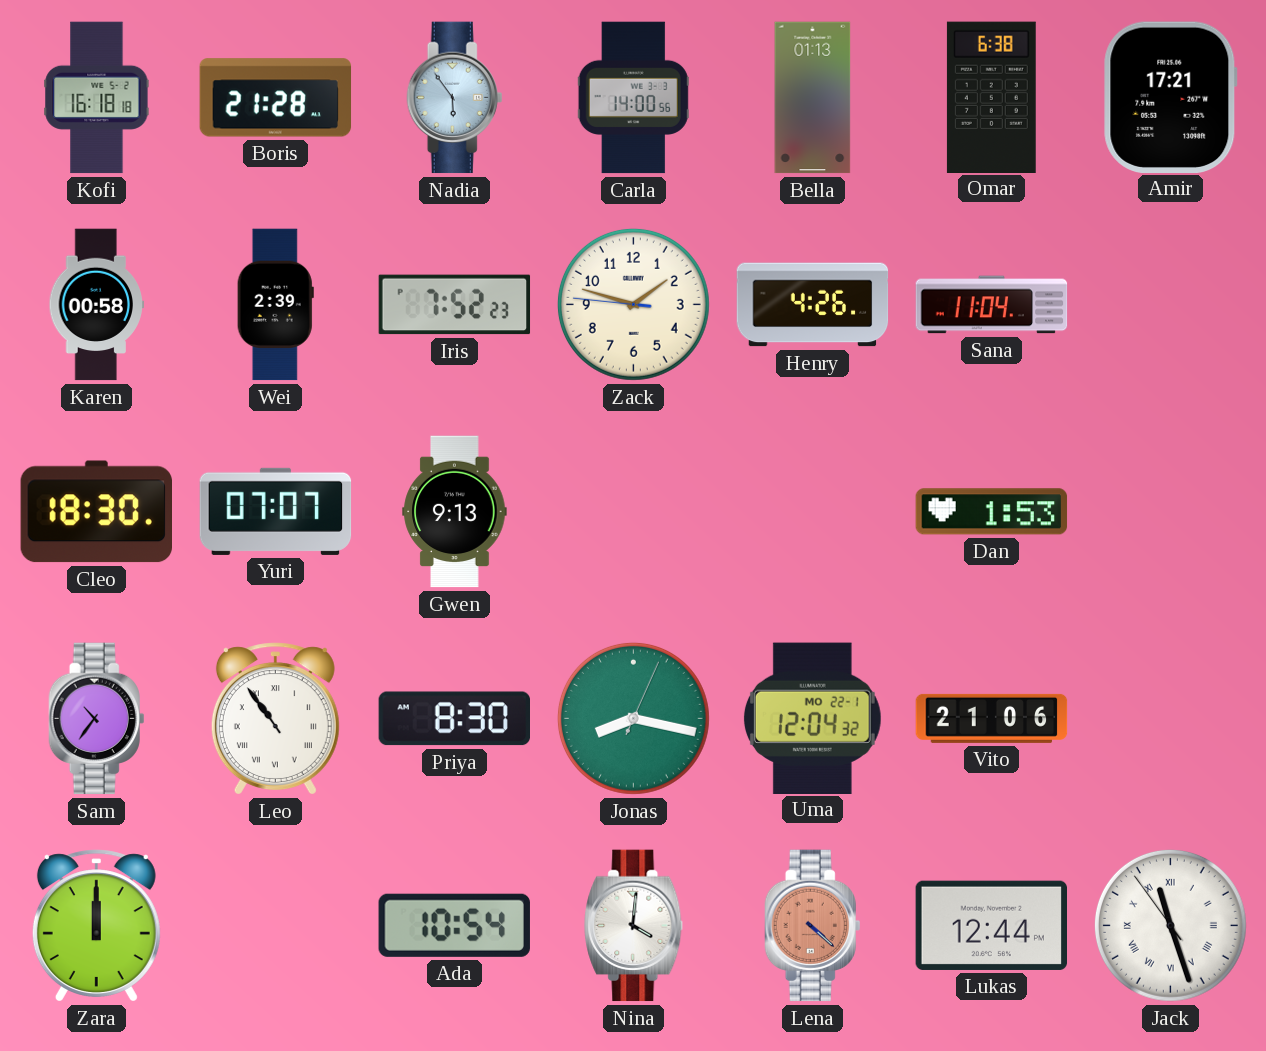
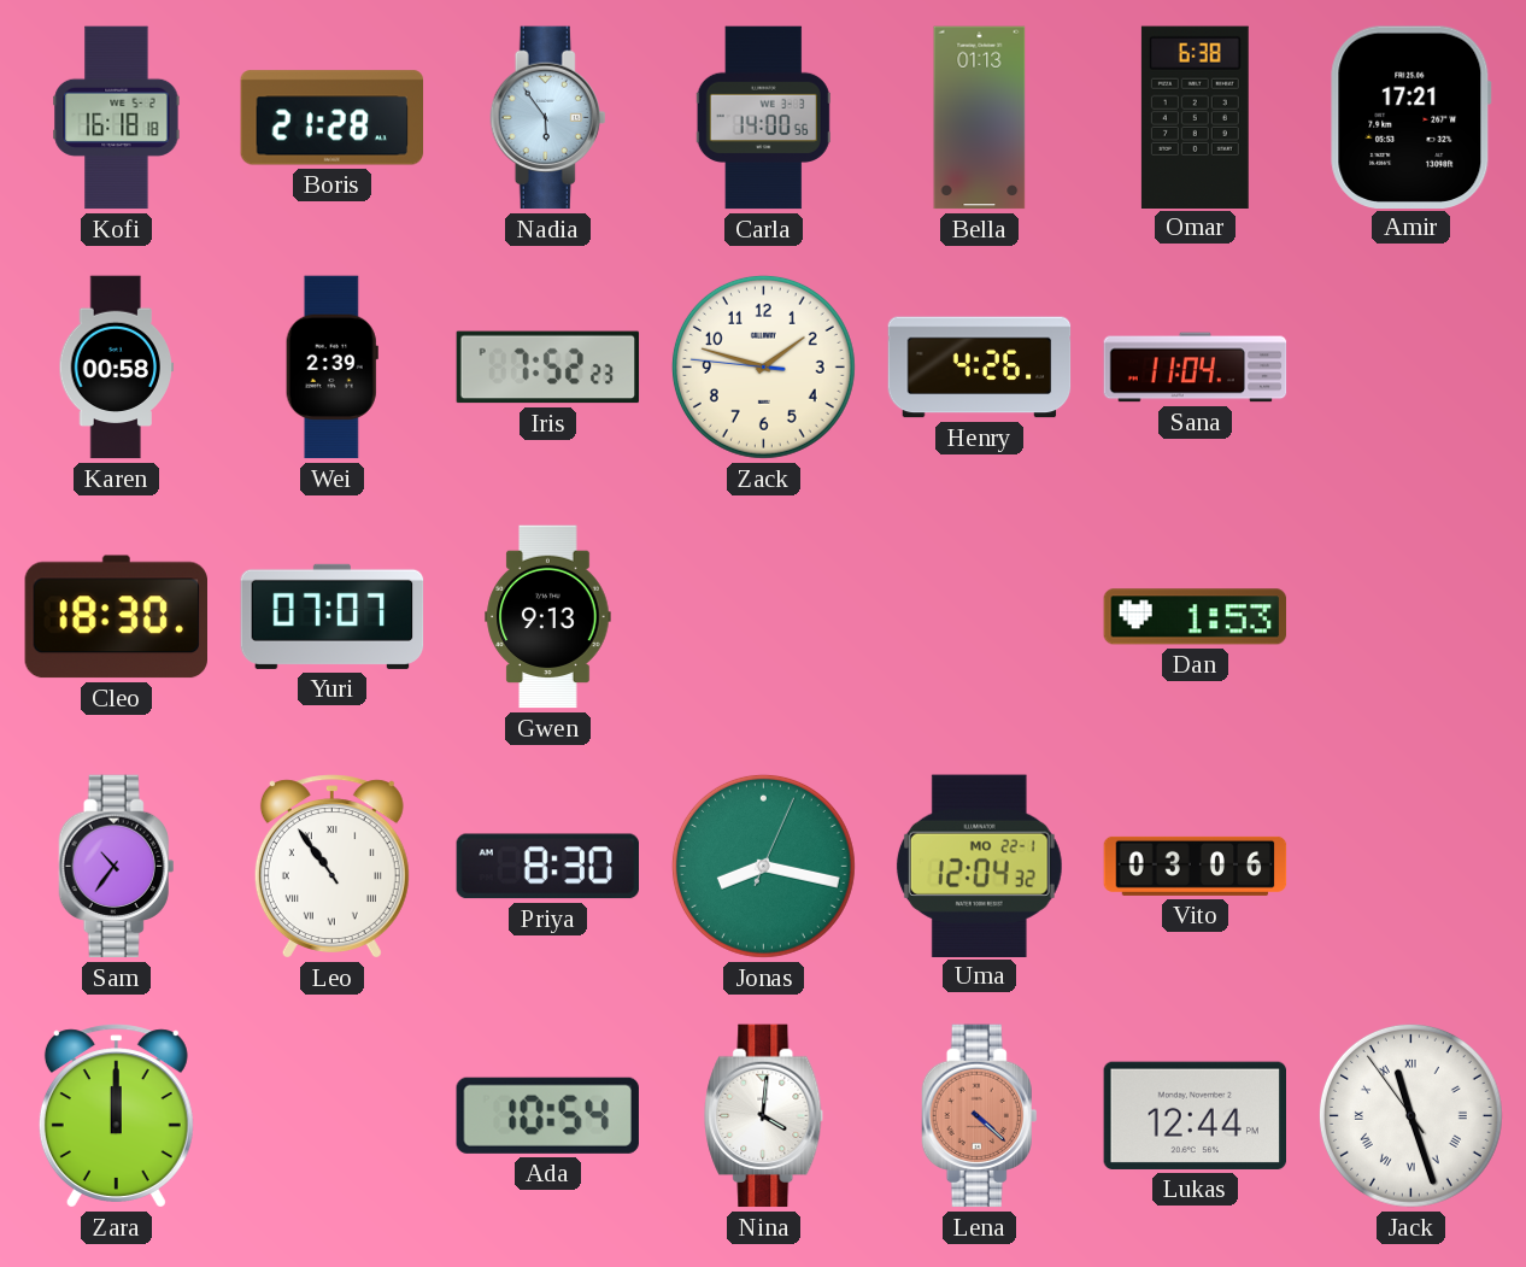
Vito: 21:06 -> 03:06
